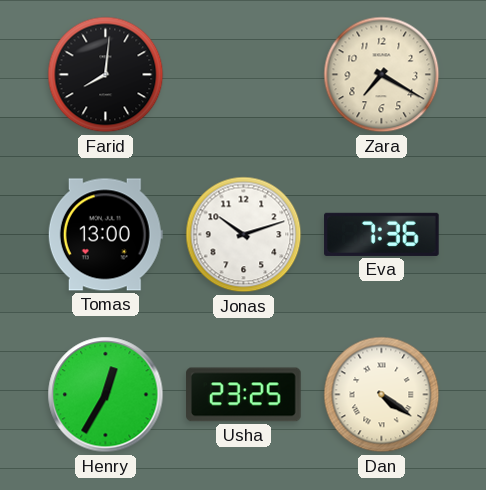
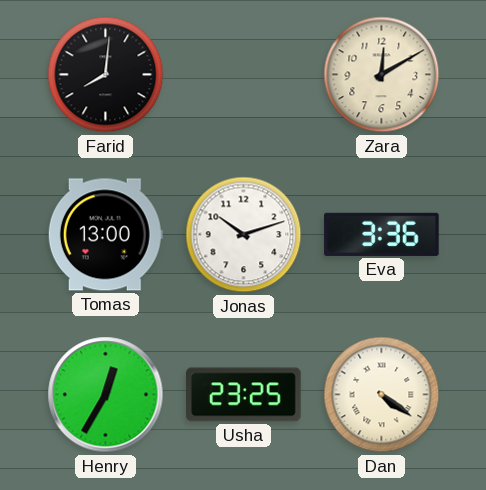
Zara: 7:20 -> 12:10
Eva: 7:36 -> 3:36
